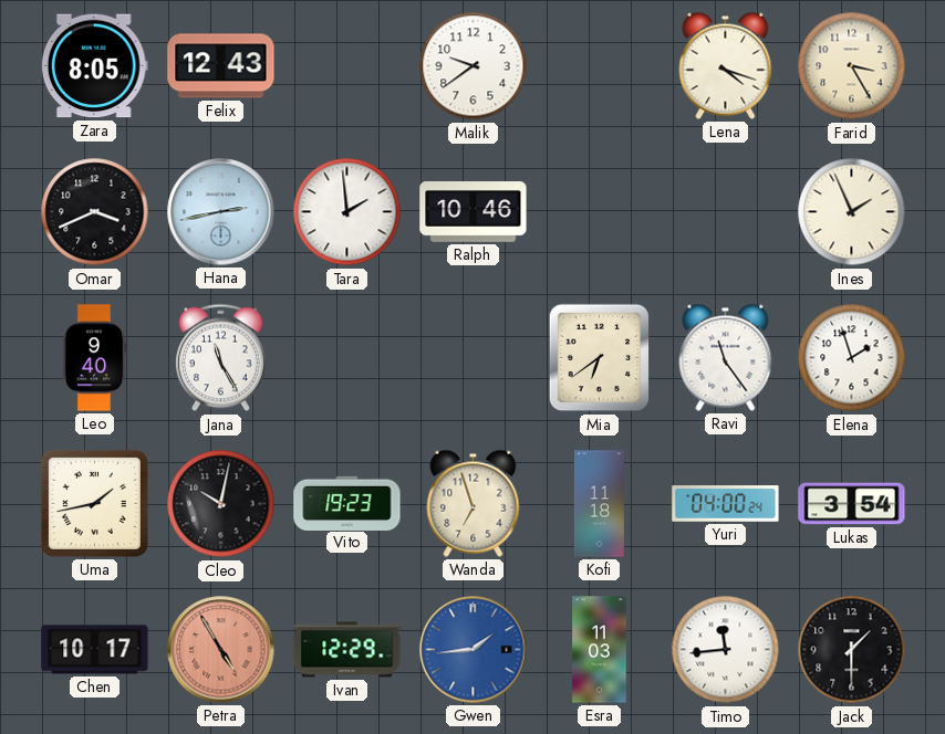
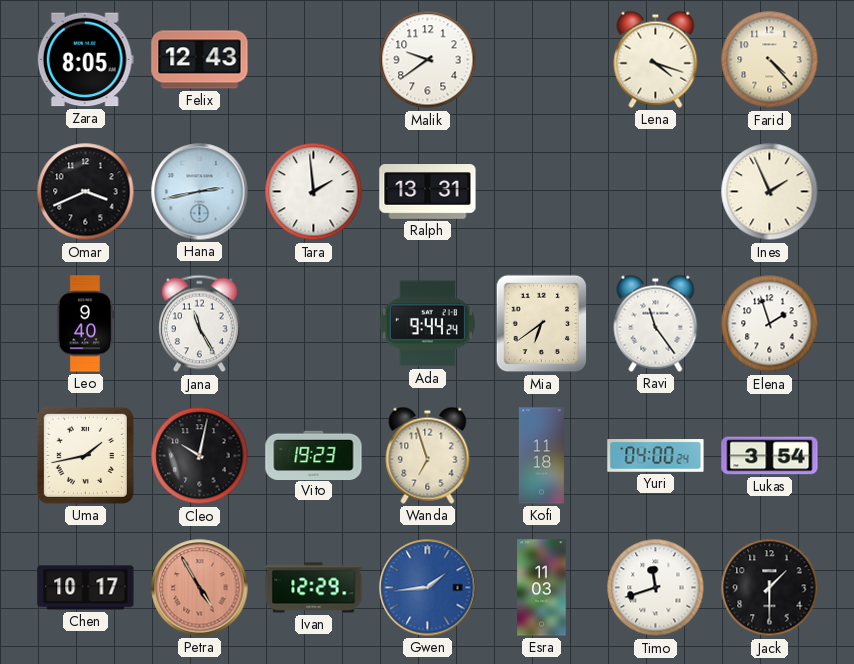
Farid: 3:25 -> 4:23
Ralph: 10:46 -> 13:31
Ada: none -> 9:44
Timo: 11:44 -> 11:42
